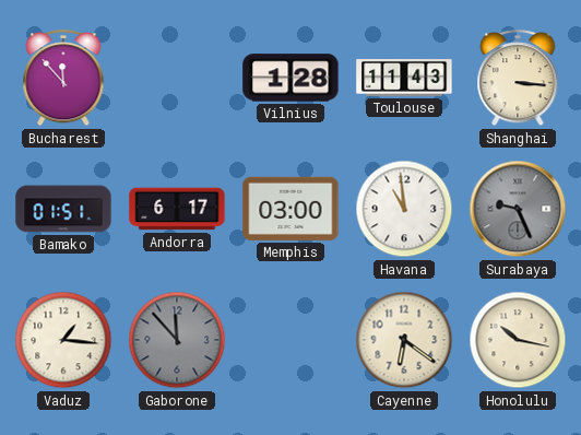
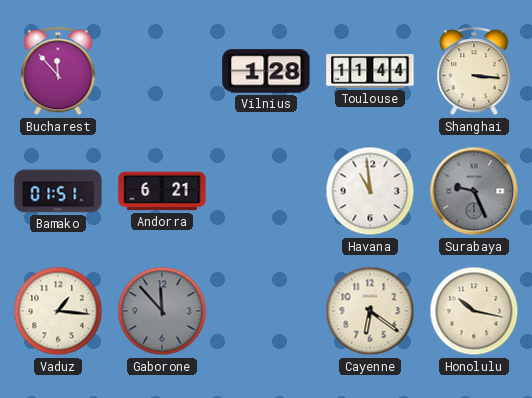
Toulouse: 11:43 -> 11:44
Andorra: 6:17 -> 6:21
Memphis: 03:00 -> none
